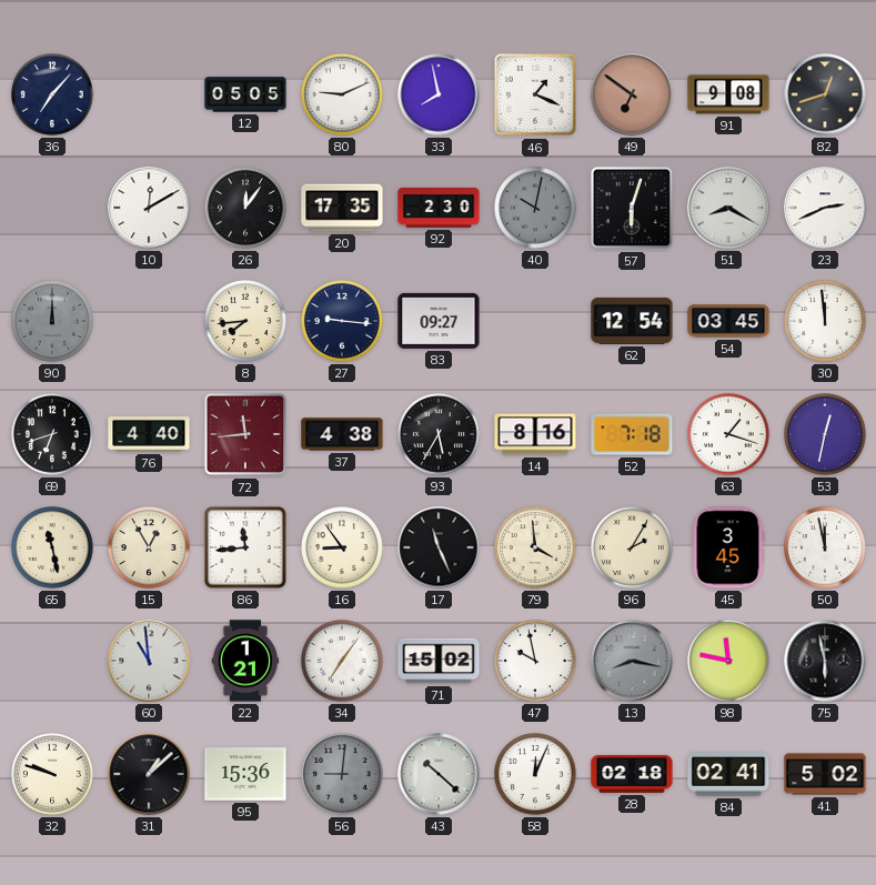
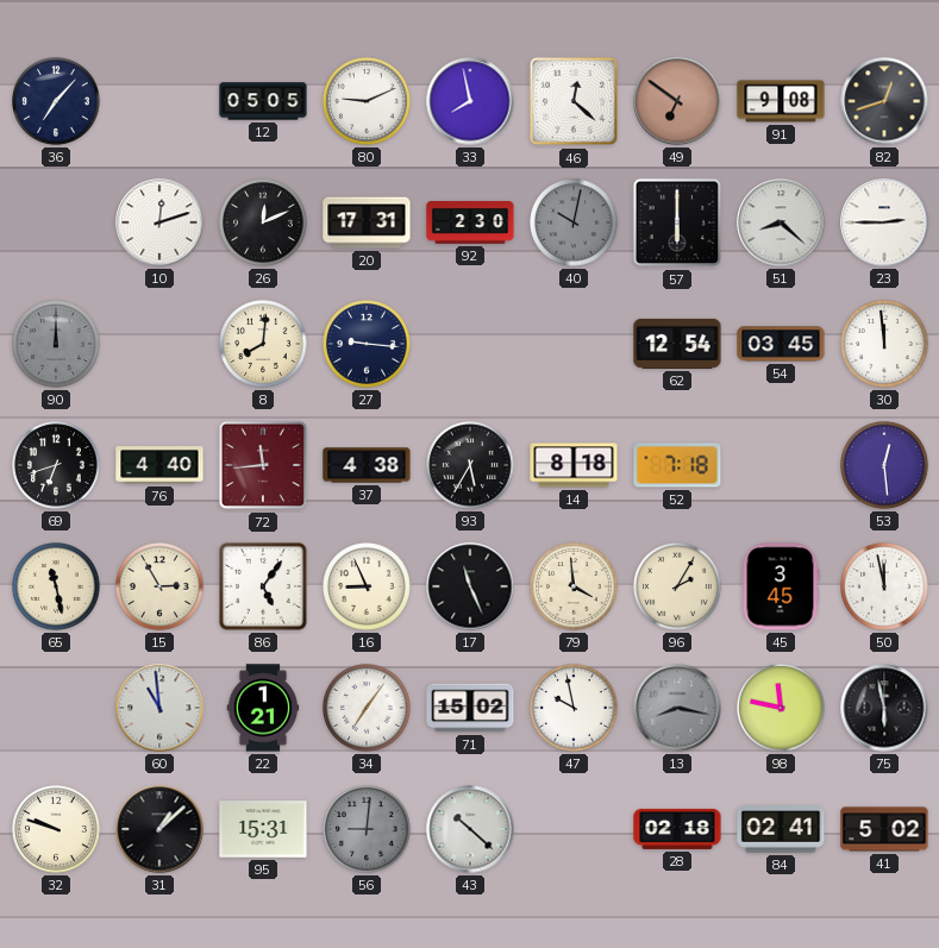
46: 1:19 -> 12:22
10: 12:10 -> 12:12
26: 12:06 -> 12:11
20: 17:35 -> 17:31
57: 6:03 -> 6:00
51: 8:20 -> 8:22
23: 2:41 -> 2:45
8: 7:44 -> 8:01
83: 09:27 -> none
14: 8:16 -> 8:18
63: 1:18 -> none
53: 12:32 -> 12:29
15: 12:55 -> 2:55
86: 11:44 -> 5:06
16: 8:54 -> 8:56
95: 15:36 -> 15:31
58: 12:04 -> none
